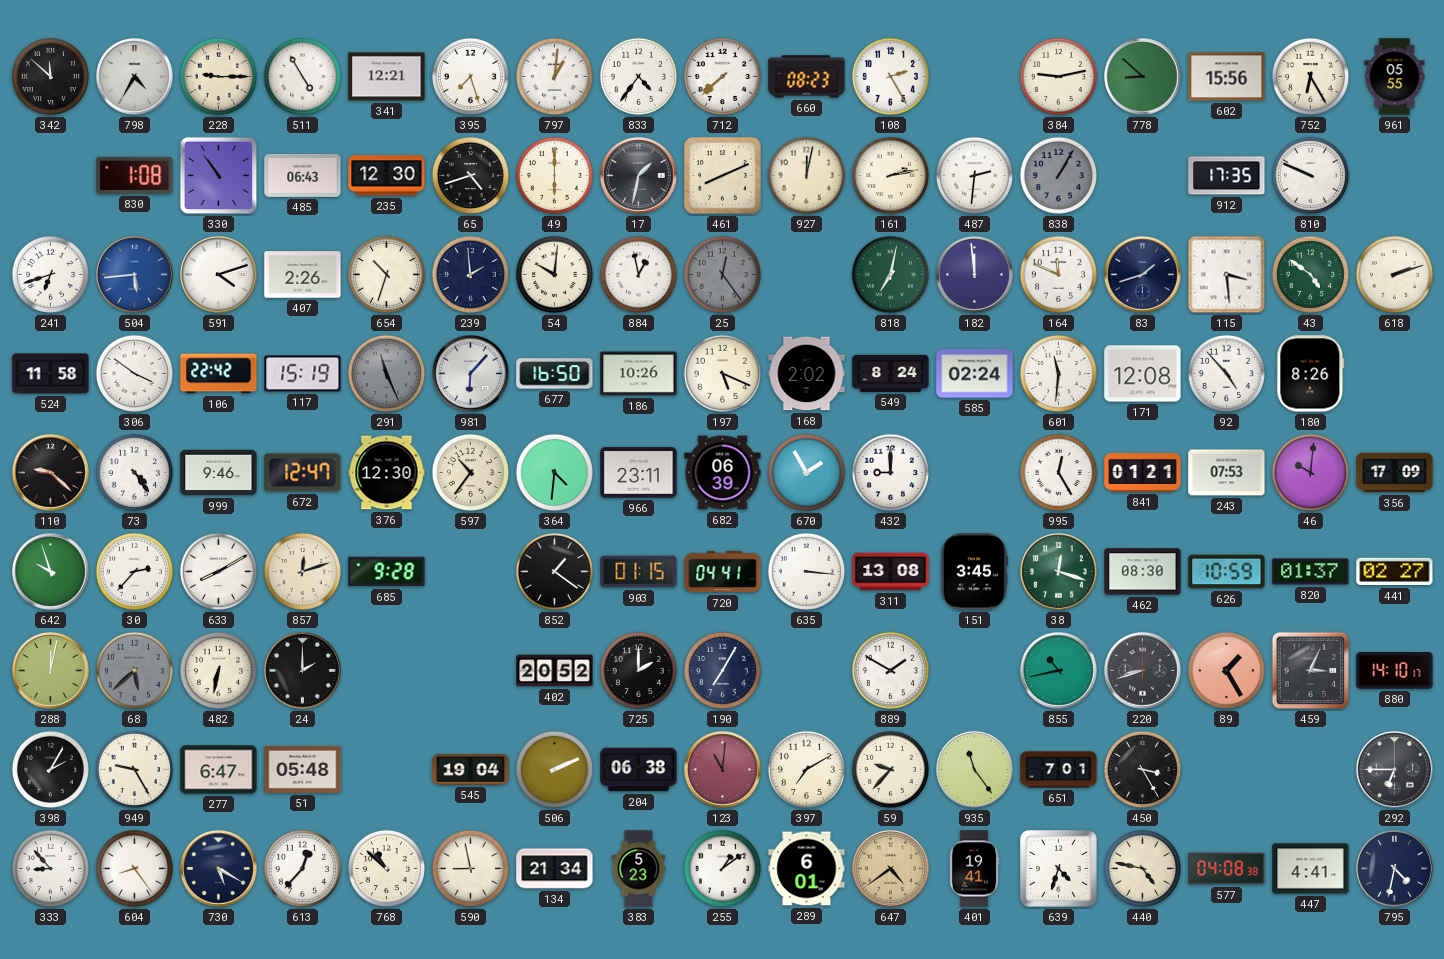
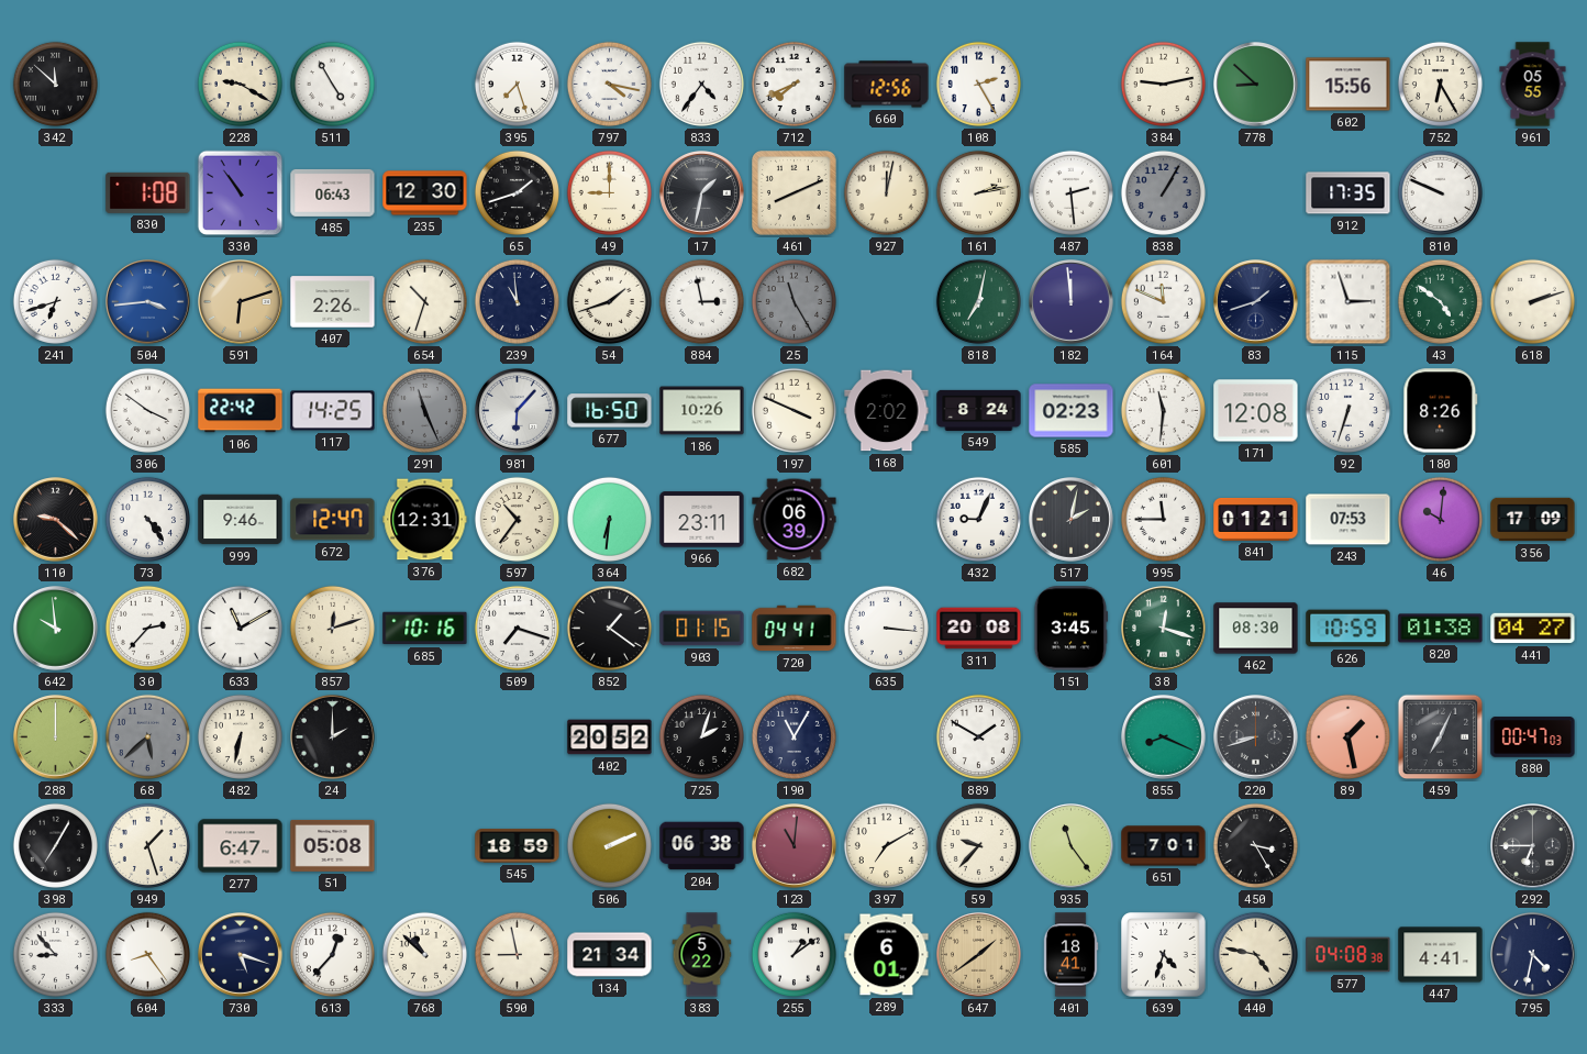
798: 4:35 -> none
228: 9:15 -> 9:20
341: 12:21 -> none
797: 1:01 -> 4:17
712: 7:38 -> 7:41
660: 08:23 -> 12:56
65: 4:42 -> 1:42
49: 6:00 -> 9:00
487: 2:31 -> 2:29
504: 5:44 -> 3:44
591: 4:12 -> 6:12
591 dial: white -> champagne
239: 1:59 -> 10:59
54: 10:01 -> 1:42
884: 12:58 -> 2:58
25: 12:24 -> 11:25
115: 3:29 -> 2:57
524: 11:58 -> none
117: 15:19 -> 14:25
197: 5:19 -> 3:49
585: 02:24 -> 02:23
92: 4:53 -> 6:33
376: 12:30 -> 12:31
364: 4:31 -> 6:31
670: 1:55 -> none
432: 9:00 -> 9:04
517: none -> 2:02
995: 12:25 -> 11:45
642: 9:57 -> 9:59
633: 8:10 -> 11:10
685: 9:28 -> 10:16
509: none -> 7:18
311: 13:08 -> 20:08
820: 01:37 -> 01:38
441: 02:27 -> 04:27
288: 12:02 -> 12:00
725: 2:00 -> 2:03
190: 7:05 -> 11:05
855: 10:43 -> 8:19
89: 1:25 -> 1:28
459: 3:04 -> 7:04
880: 14:10 -> 00:47
398: 2:05 -> 7:05
949: 9:25 -> 1:27
51: 05:48 -> 05:08
545: 19:04 -> 18:59
730: 5:20 -> 5:18
383: 5:23 -> 5:22
647: 4:39 -> 1:39
401: 19:41 -> 18:41
